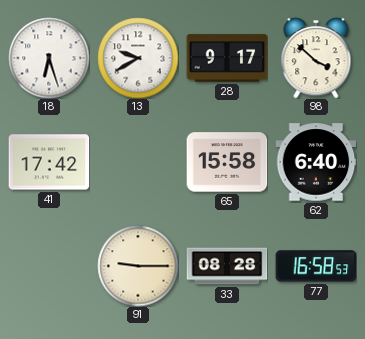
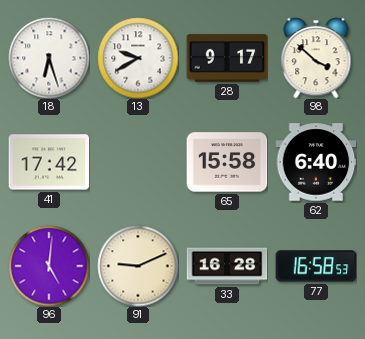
96: none -> 5:01
91: 9:15 -> 9:11
33: 08:28 -> 16:28
